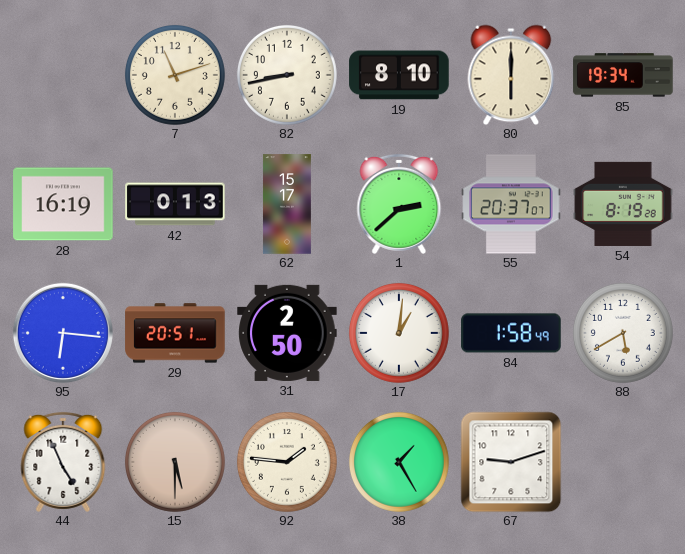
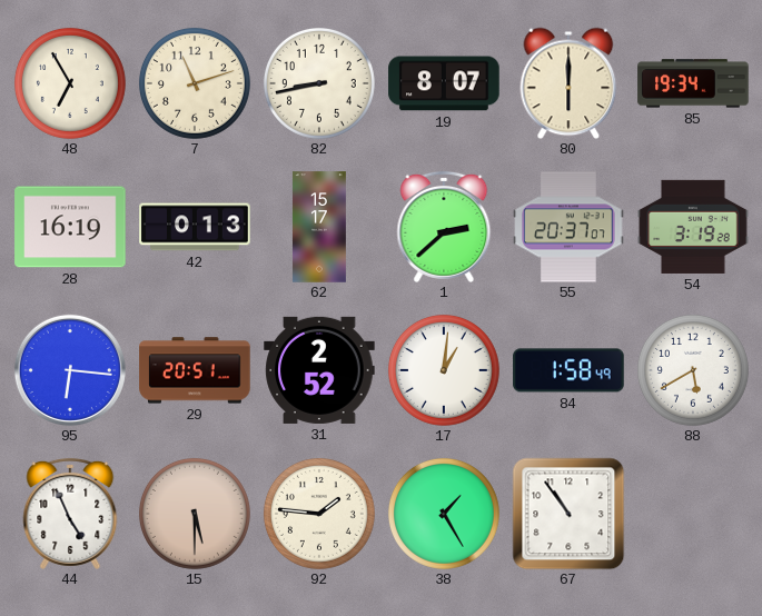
48: none -> 6:55
19: 8:10 -> 8:07
54: 8:19 -> 3:19
31: 2:50 -> 2:52
67: 9:12 -> 10:54
